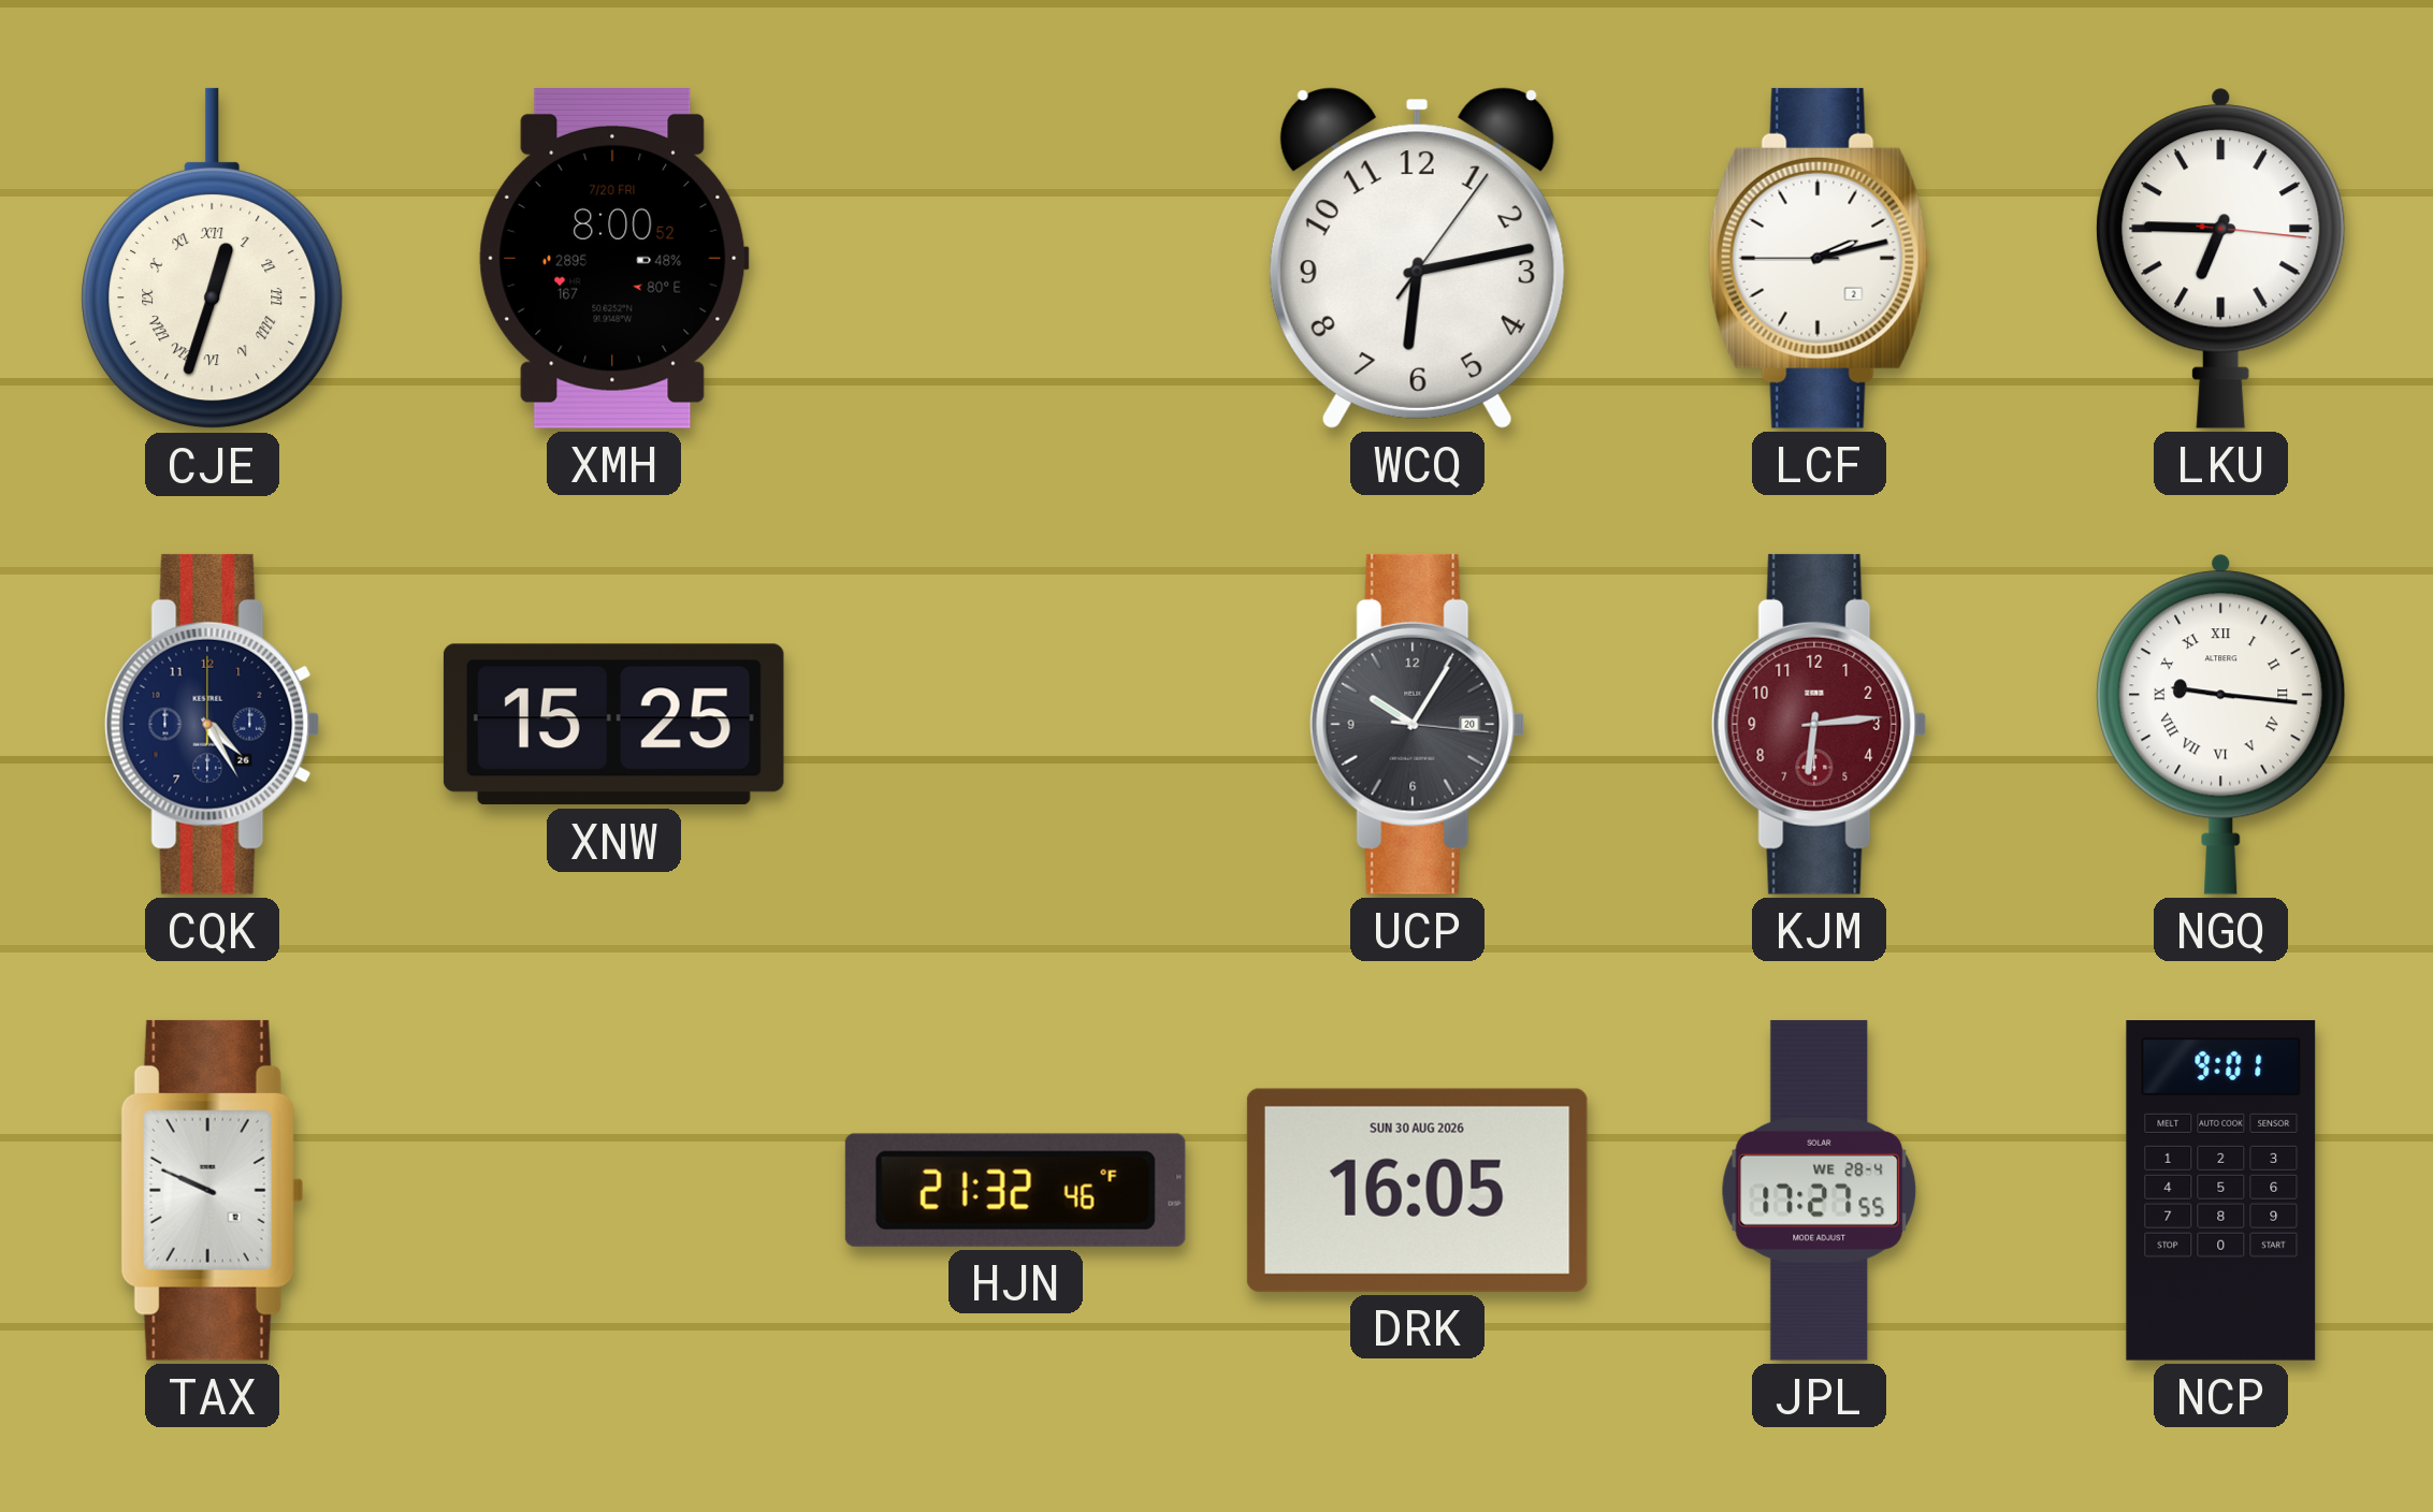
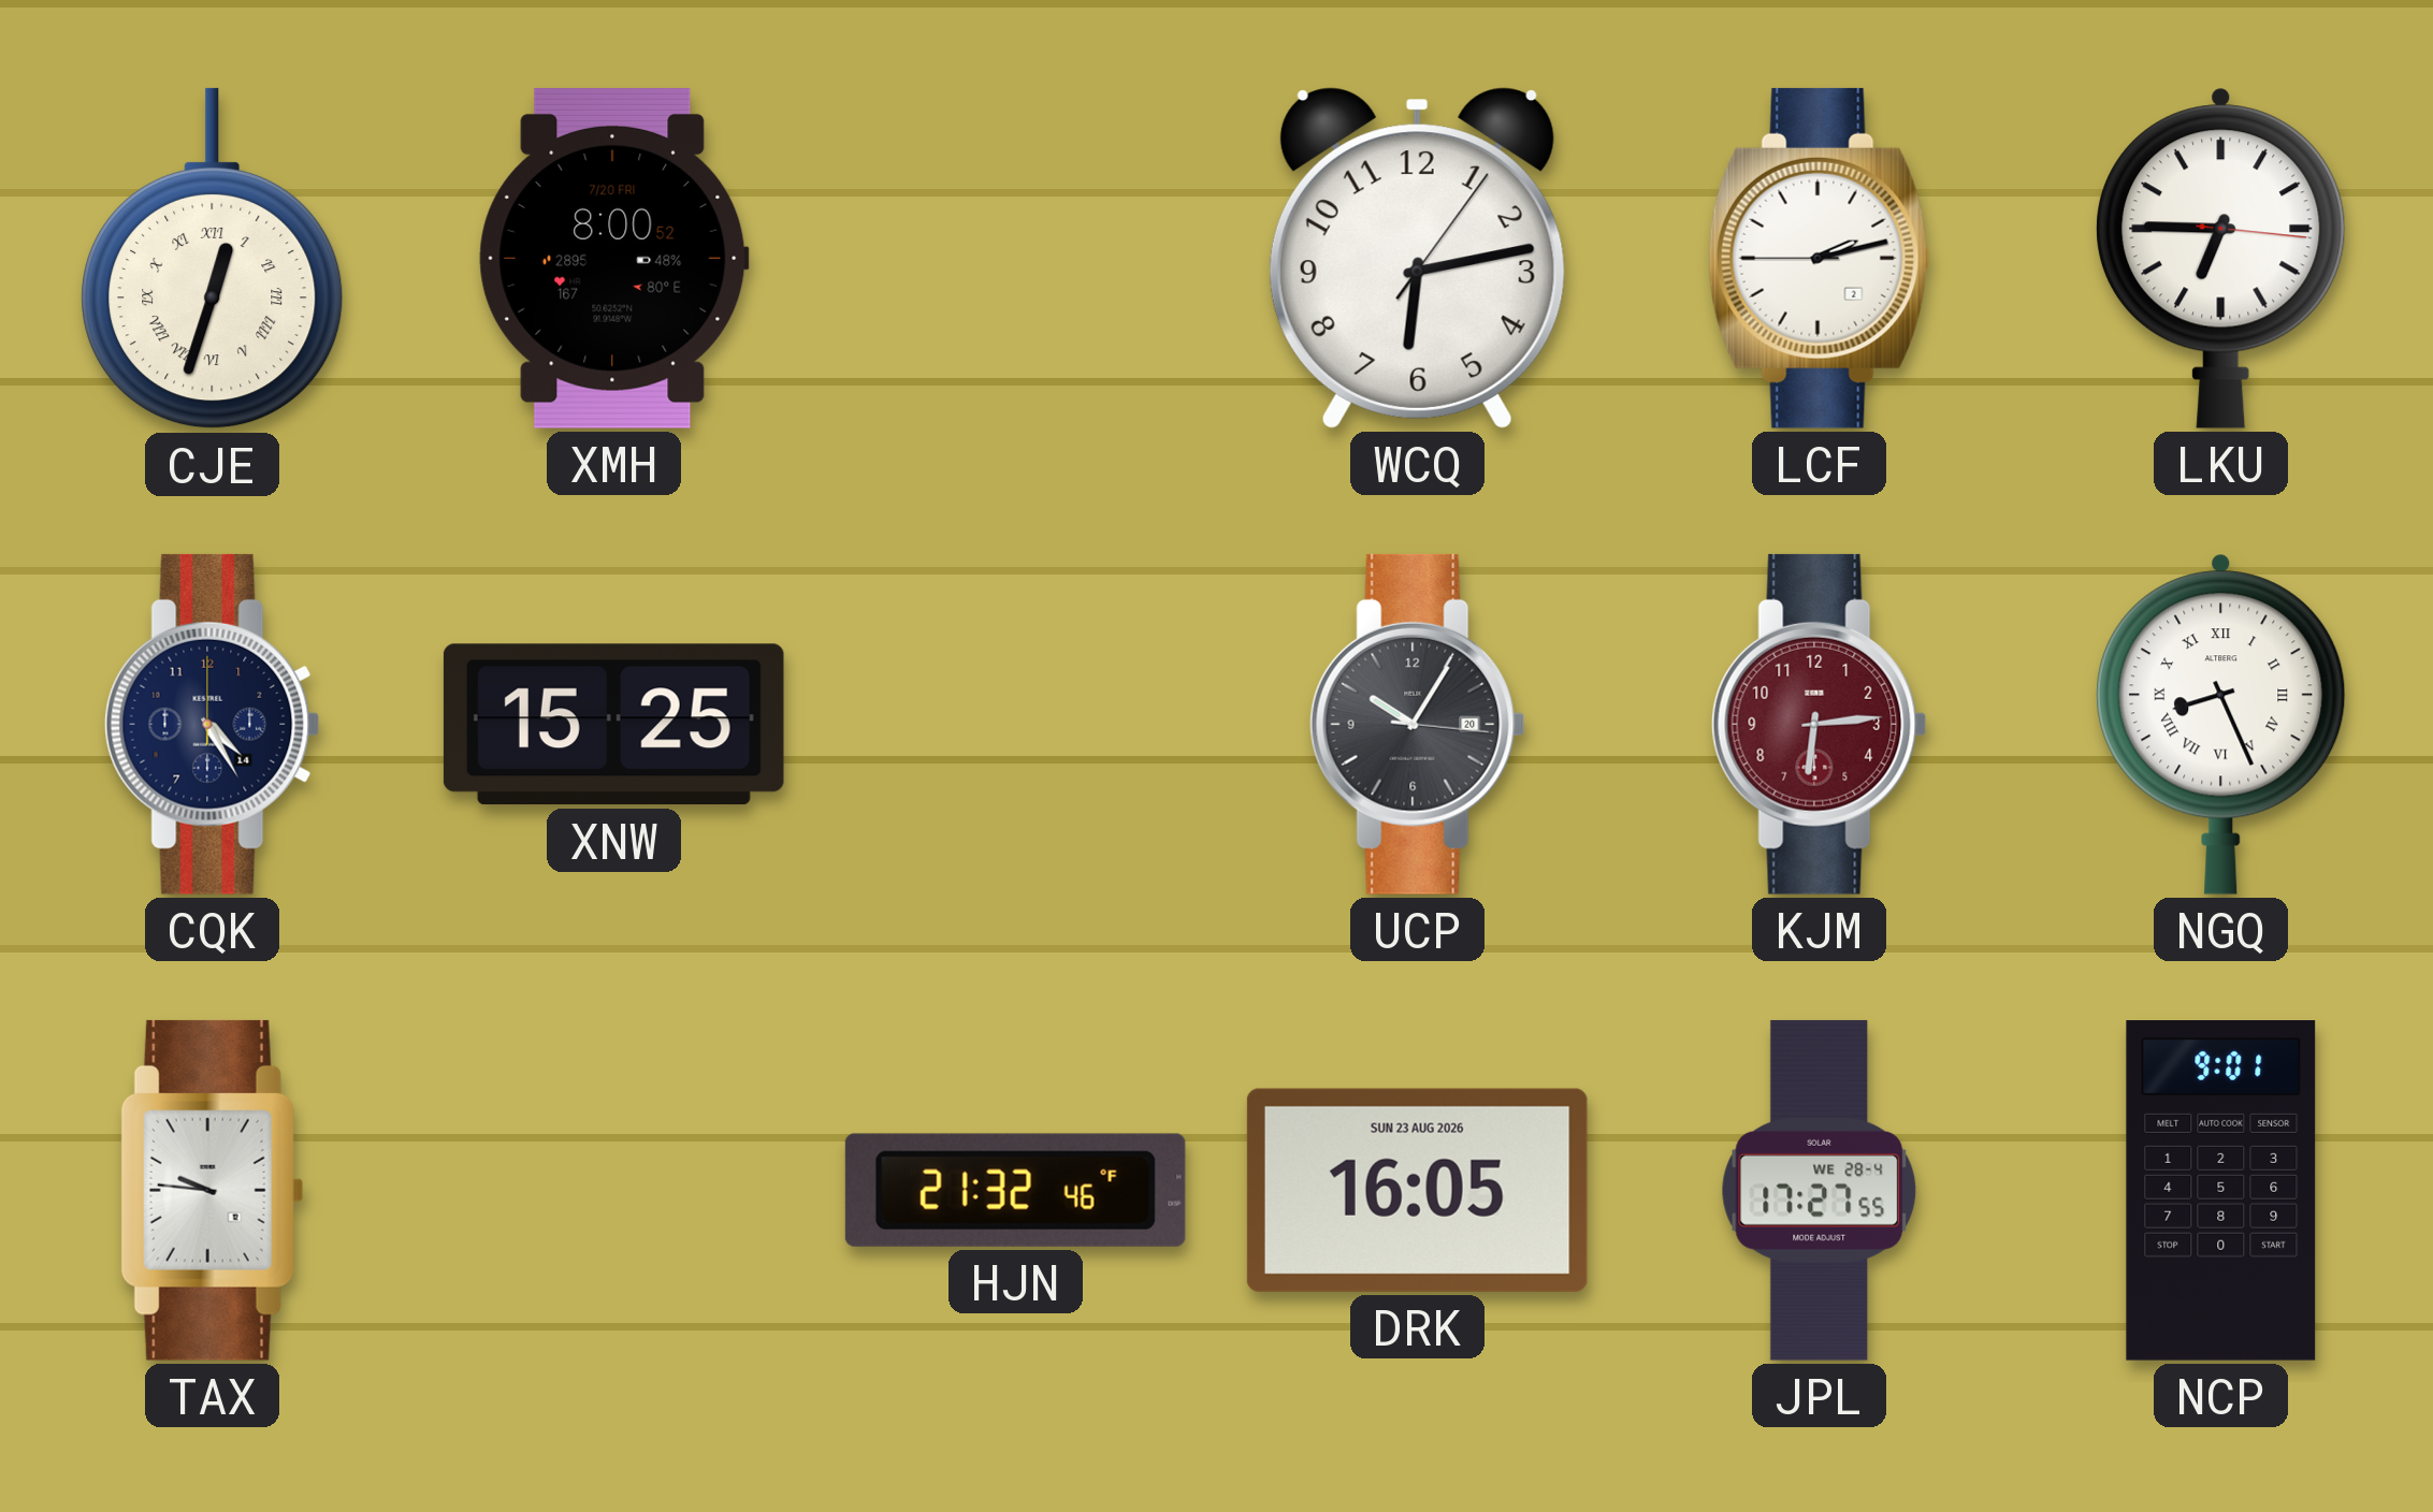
CQK date: 26 -> 14
NGQ: 9:16 -> 8:26
TAX: 9:49 -> 9:46
DRK date: SUN 30 AUG 2026 -> SUN 23 AUG 2026
